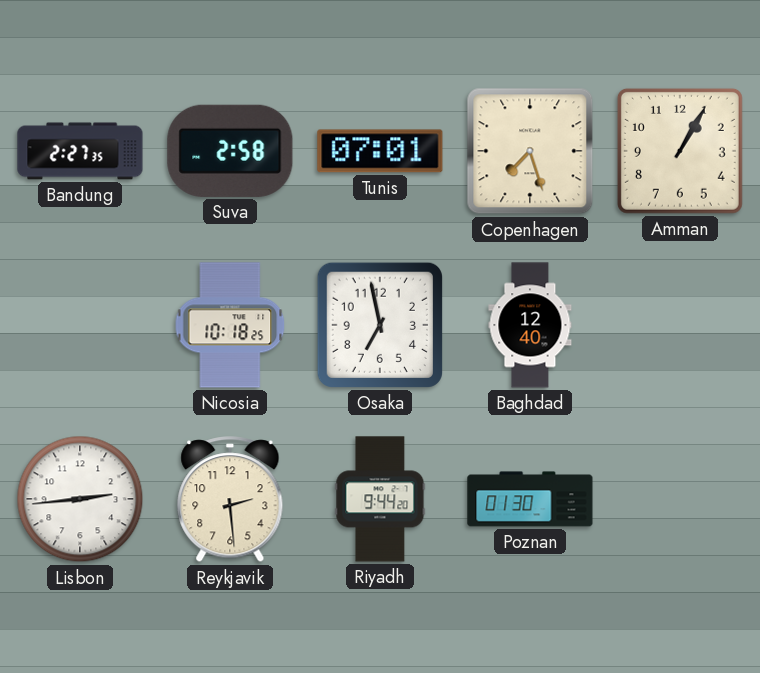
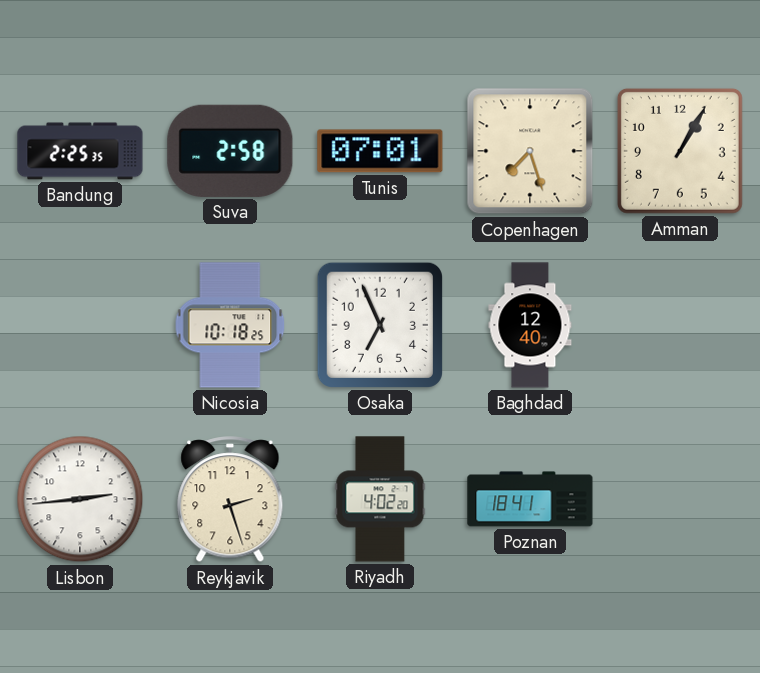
Bandung: 2:27 -> 2:25
Osaka: 6:58 -> 6:56
Reykjavik: 2:29 -> 2:27
Riyadh: 9:44 -> 4:02
Poznan: 01:30 -> 18:41
